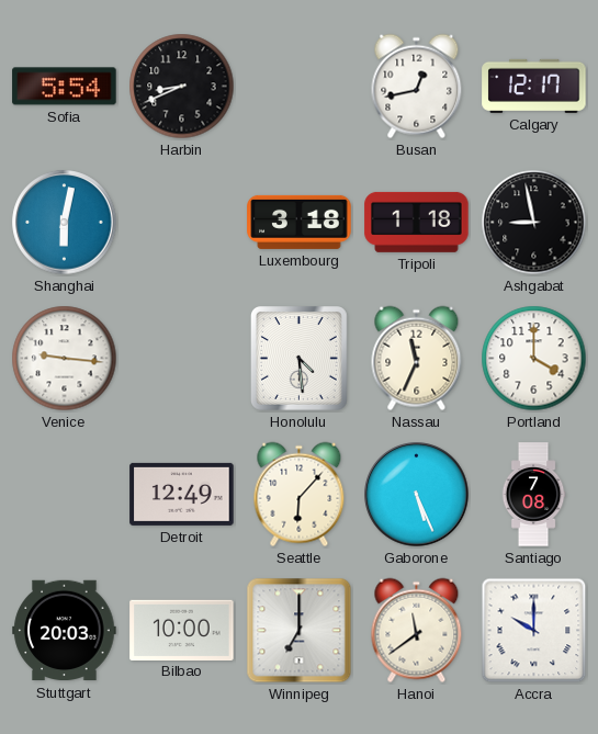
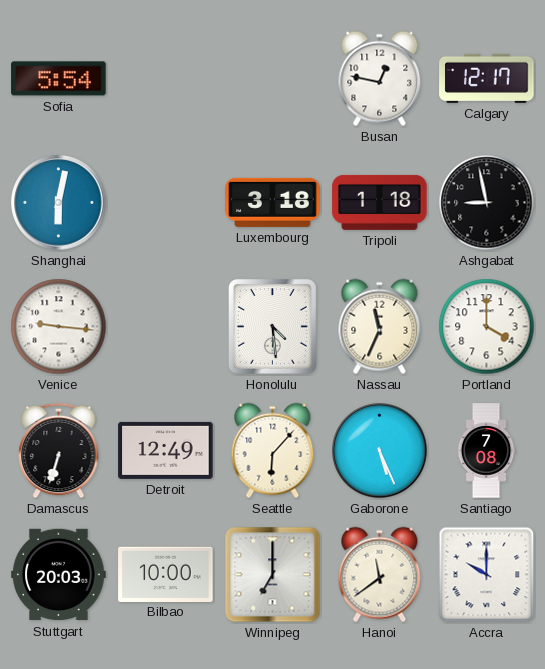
Harbin: 8:41 -> none
Busan: 12:43 -> 12:47
Damascus: none -> 6:33
